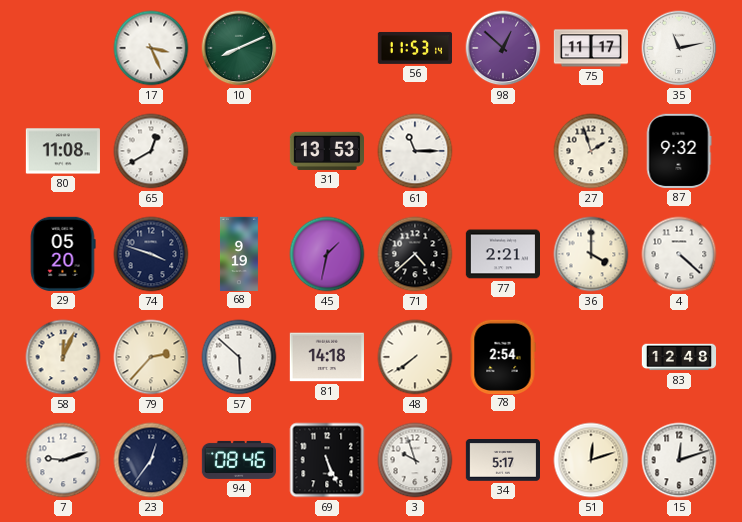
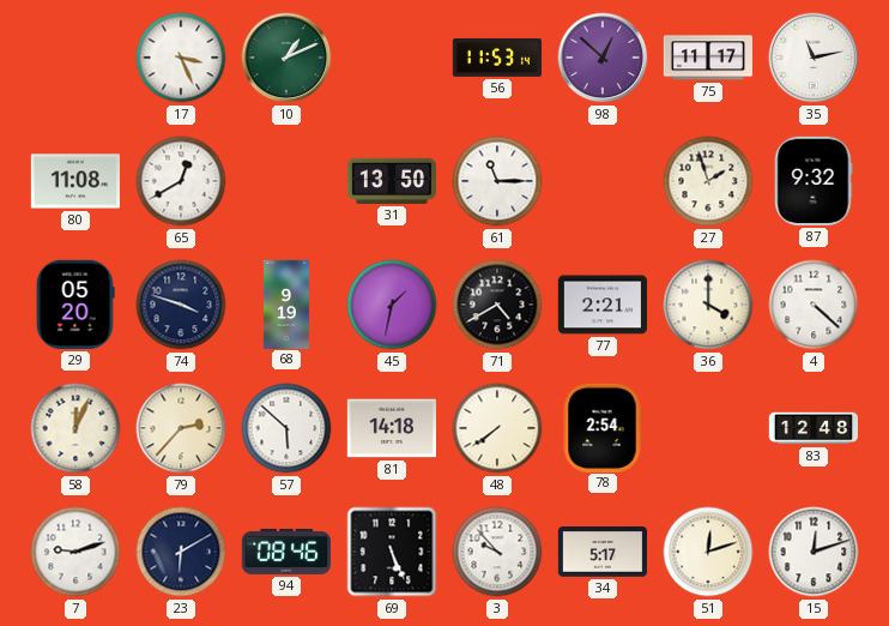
10: 8:11 -> 1:11
31: 13:53 -> 13:50
71: 4:38 -> 4:40
23: 12:36 -> 6:10
3: 9:57 -> 9:53
